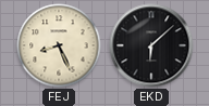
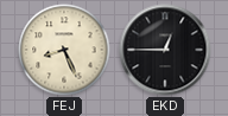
EKD: 6:08 -> 12:45
